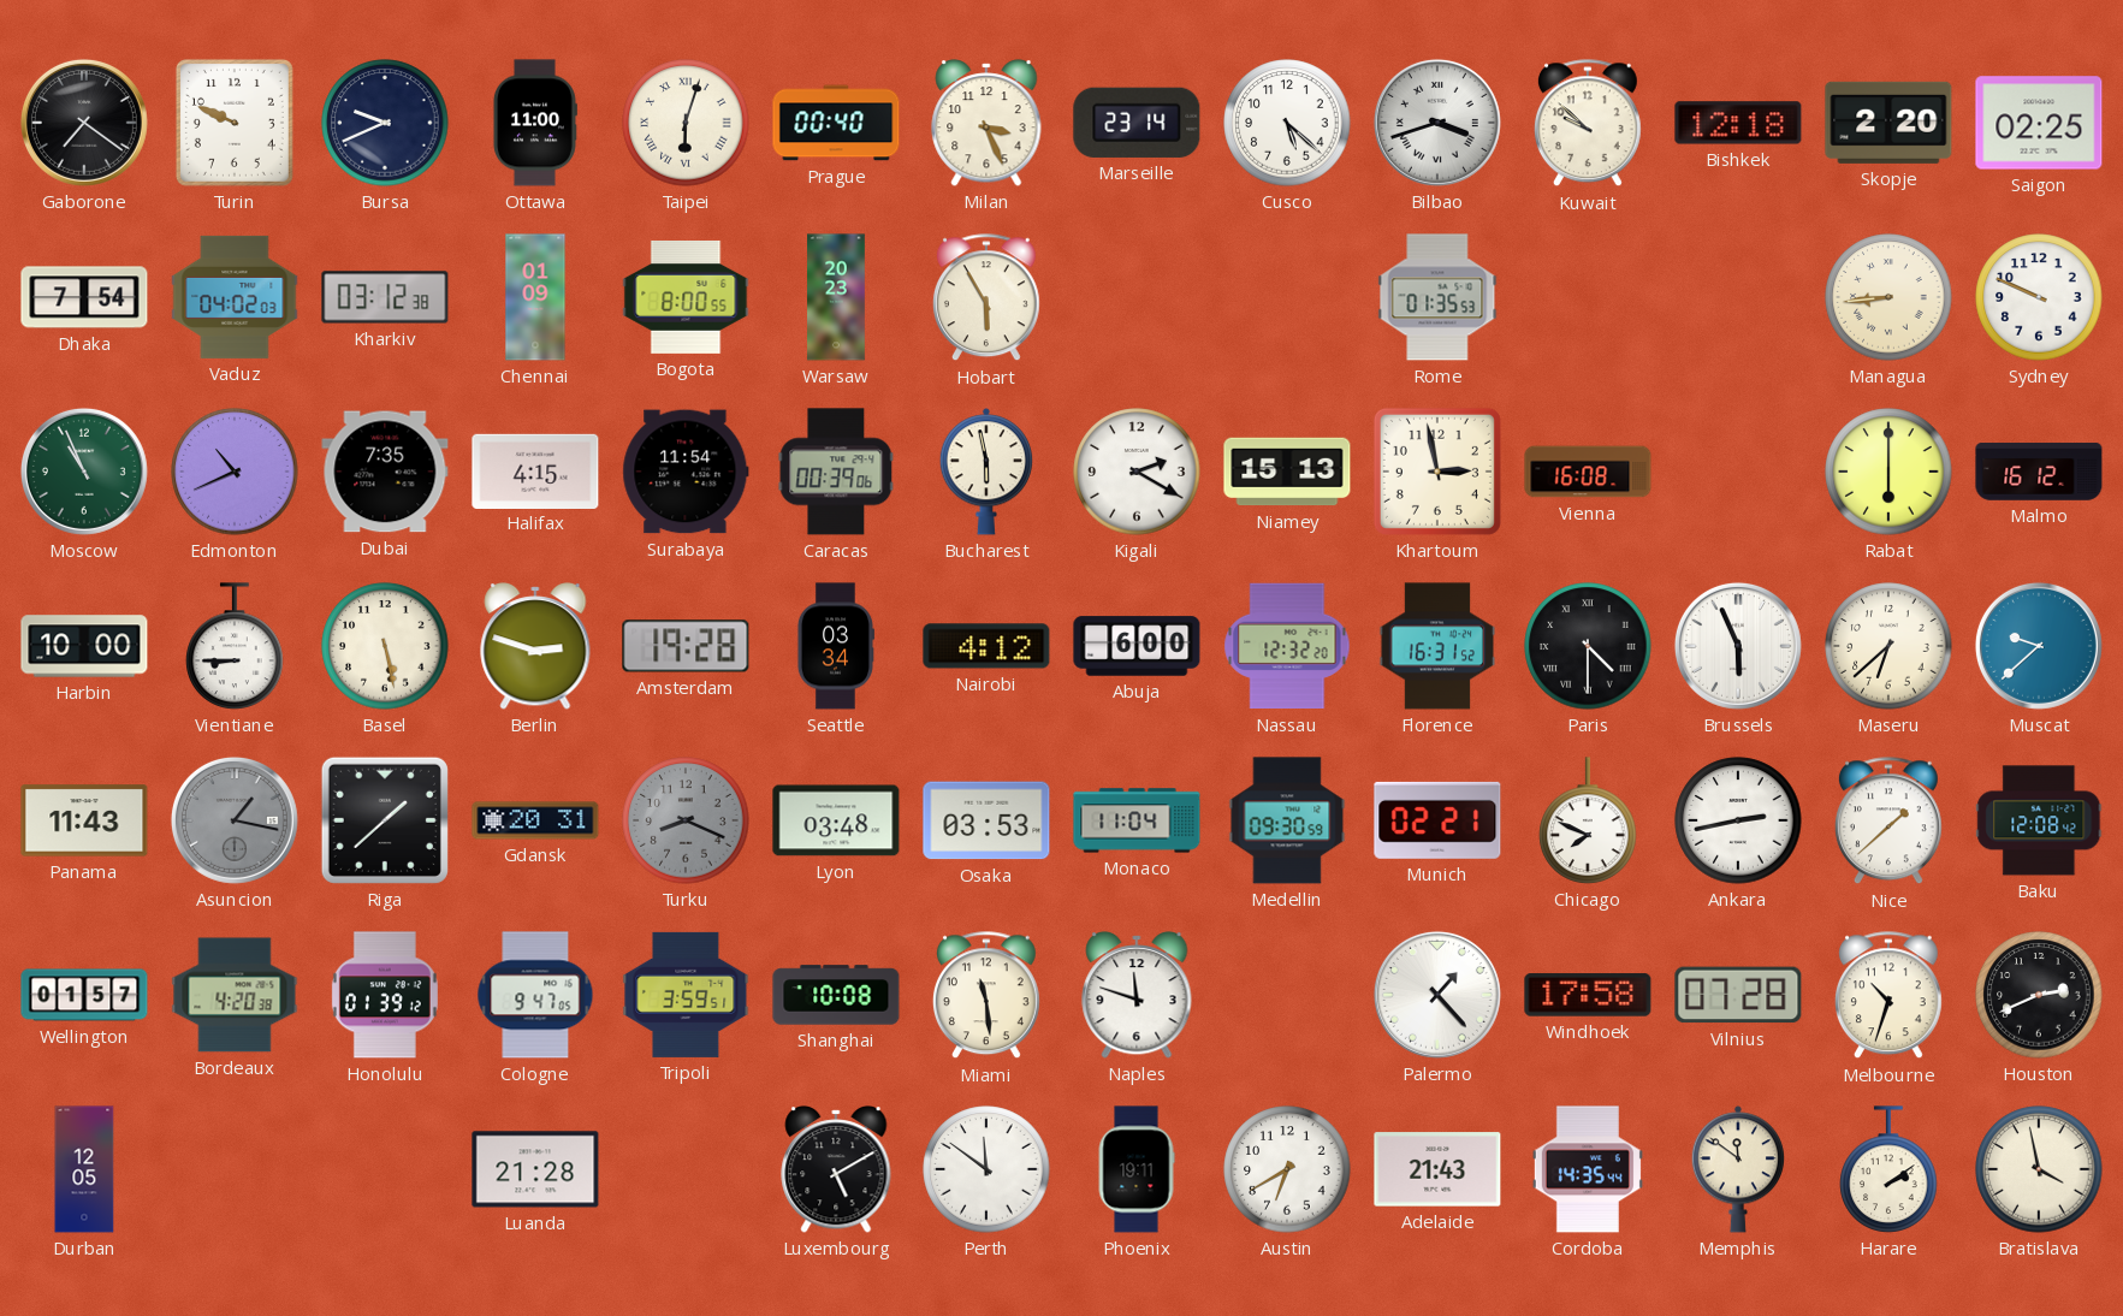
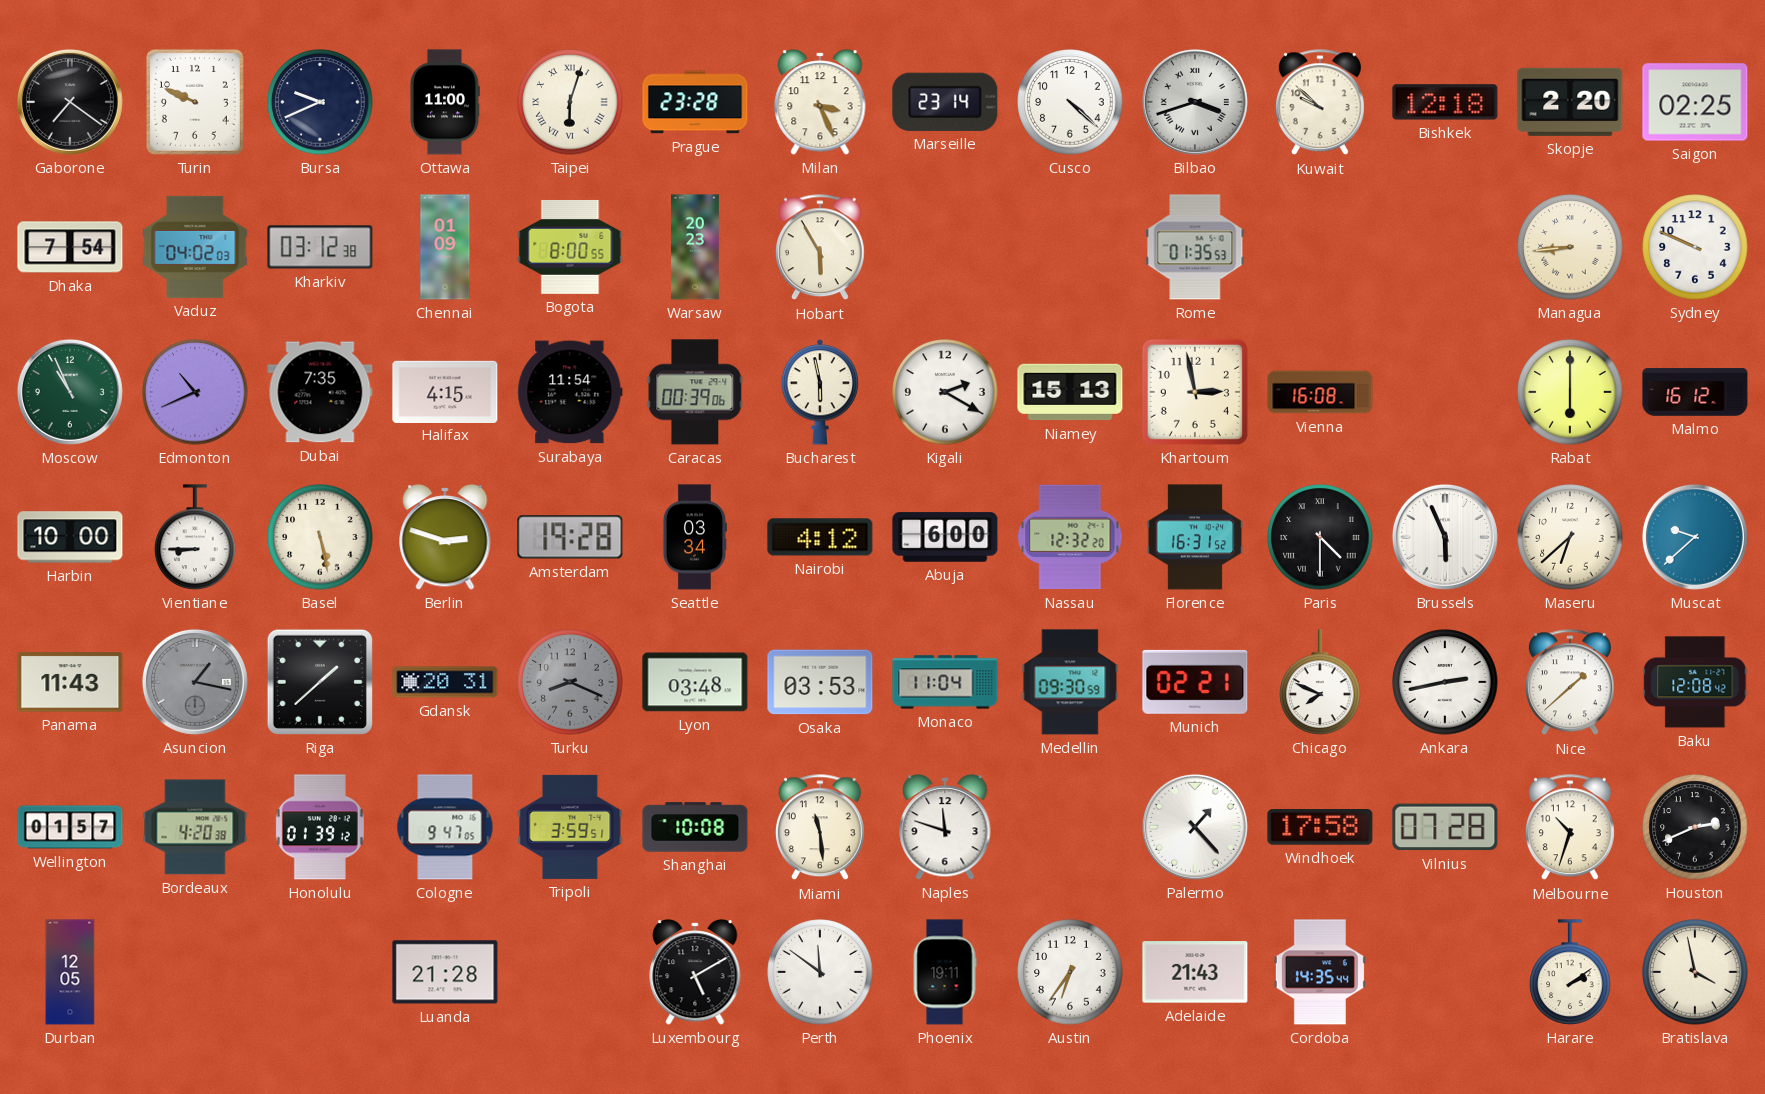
Prague: 00:40 -> 23:28
Cusco: 5:22 -> 4:22
Austin: 6:40 -> 6:36
Memphis: 11:51 -> none
